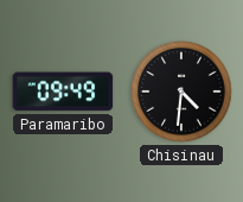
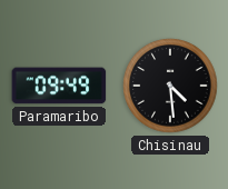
Chisinau: 4:31 -> 4:29
